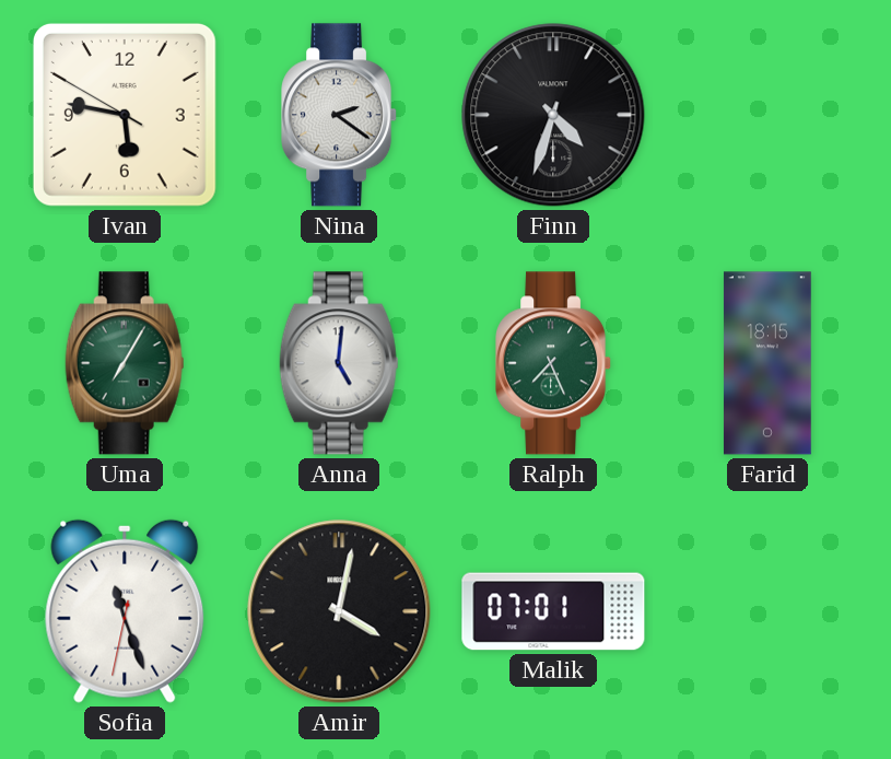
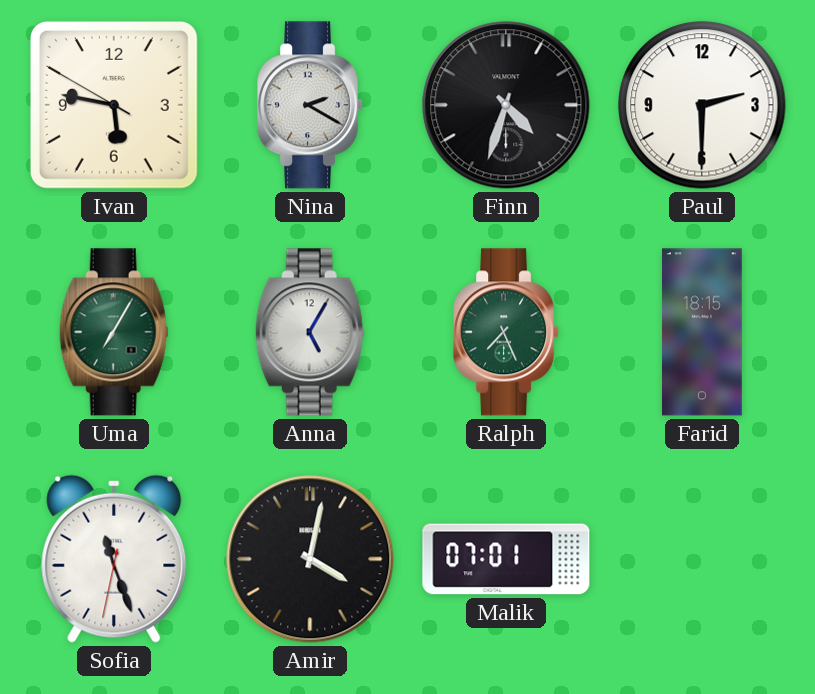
Nina: 2:21 -> 2:20
Paul: none -> 2:30
Anna: 5:01 -> 5:05
